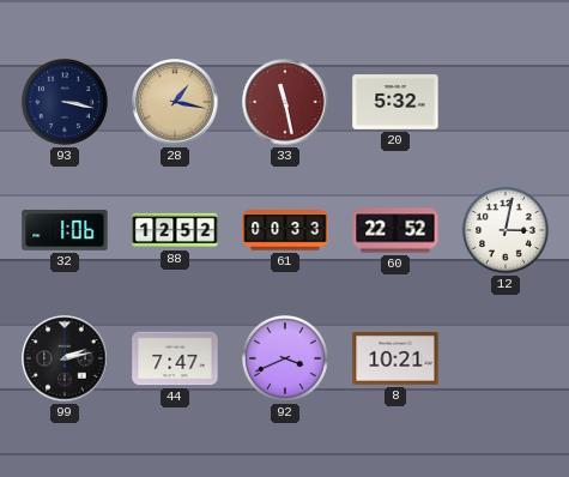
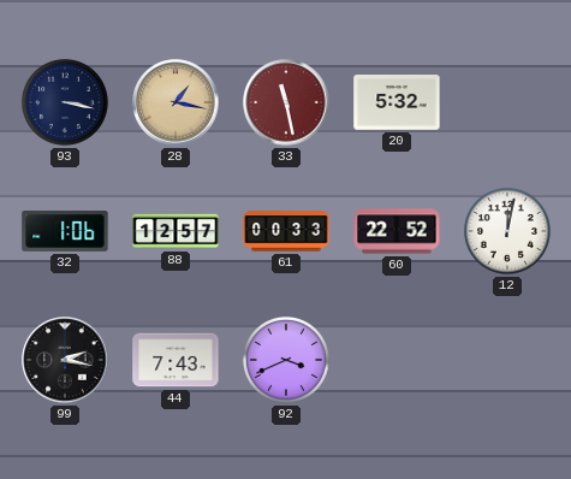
88: 12:52 -> 12:57
12: 3:02 -> 12:02
99: 2:13 -> 2:17
44: 7:47 -> 7:43
8: 10:21 -> none
